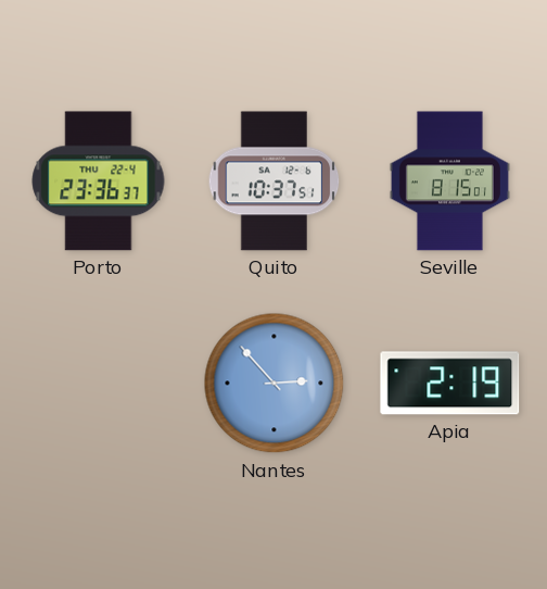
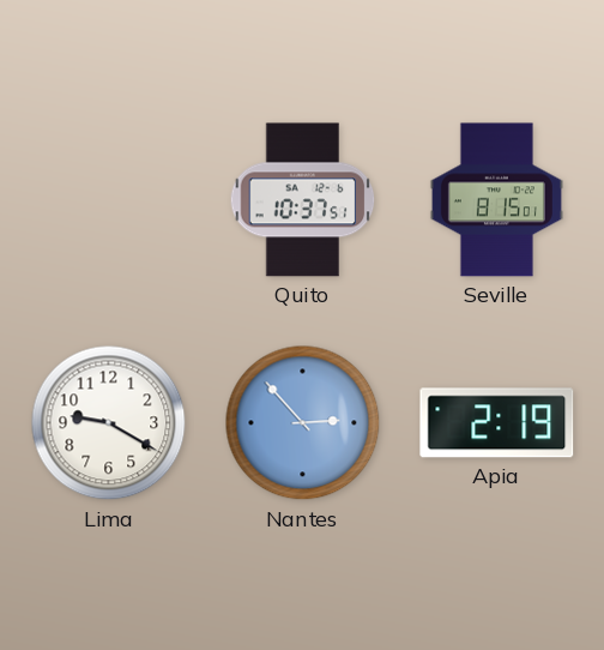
Porto: 23:36 -> none
Lima: none -> 9:20
